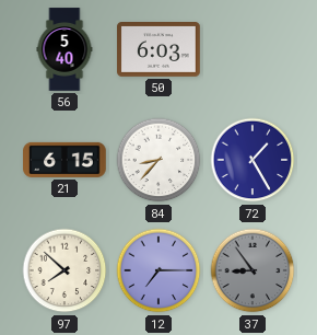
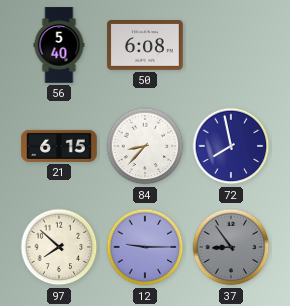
50: 6:03 -> 6:08
72: 1:25 -> 7:58
12: 7:15 -> 9:15
